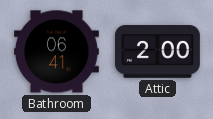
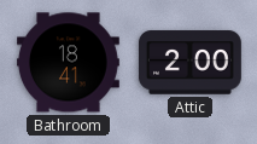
Bathroom: 06:41 -> 18:41
